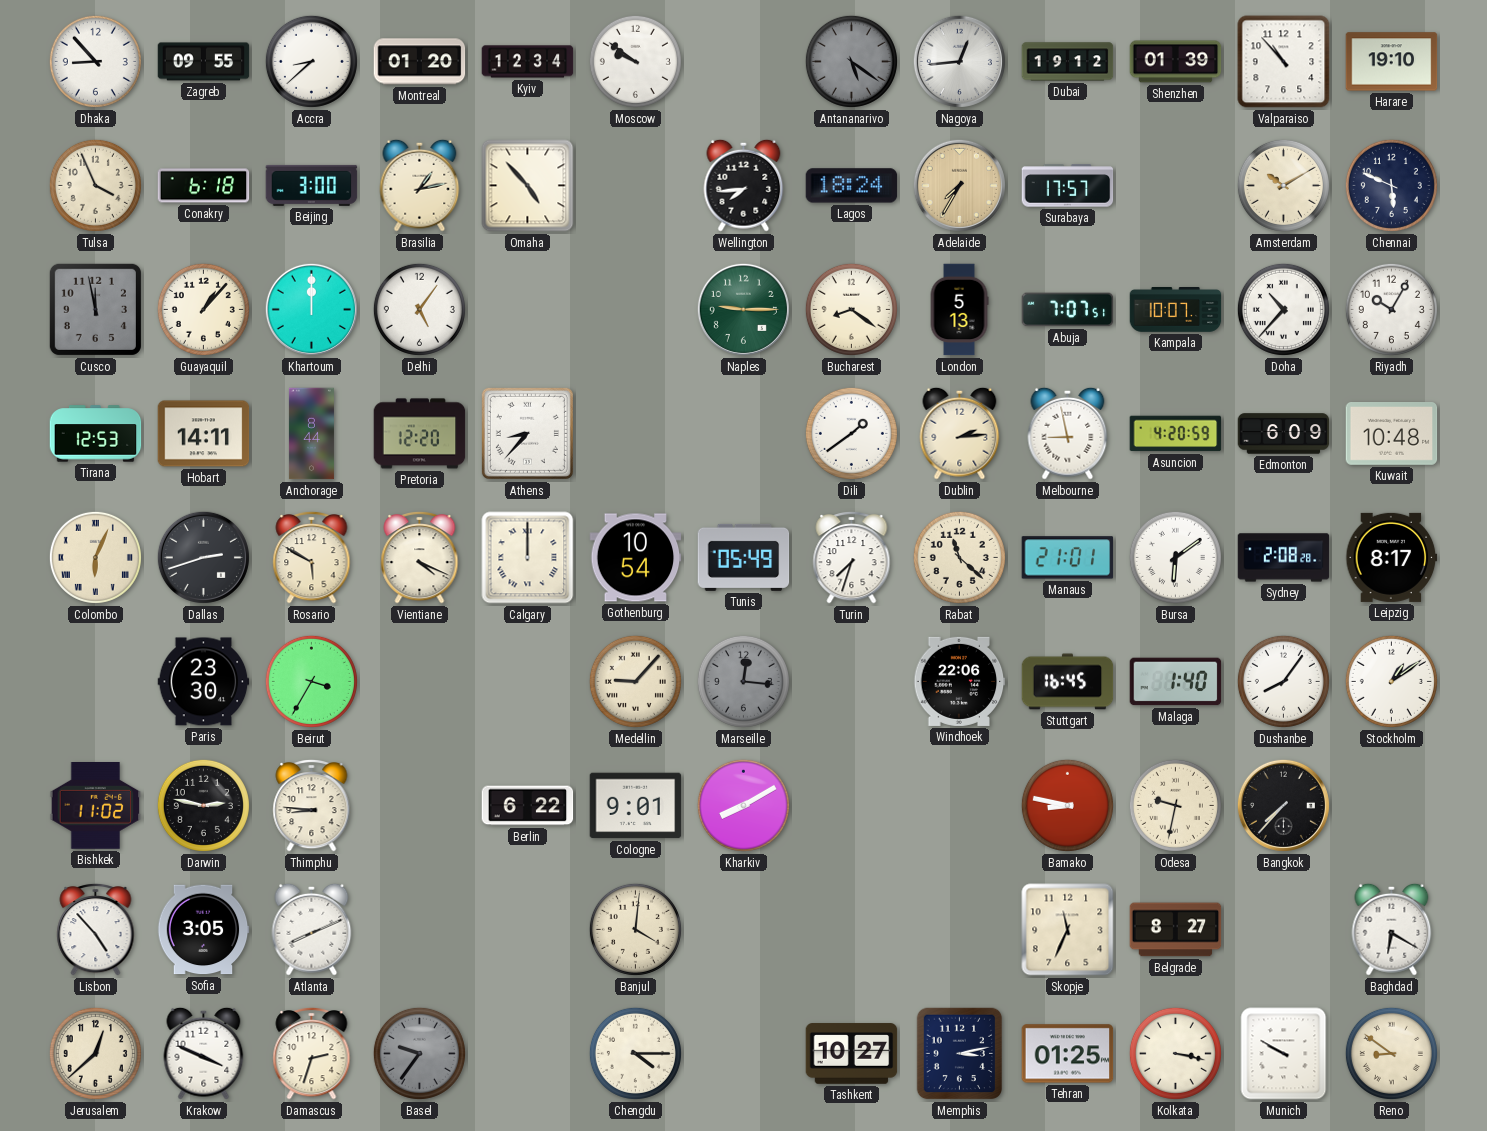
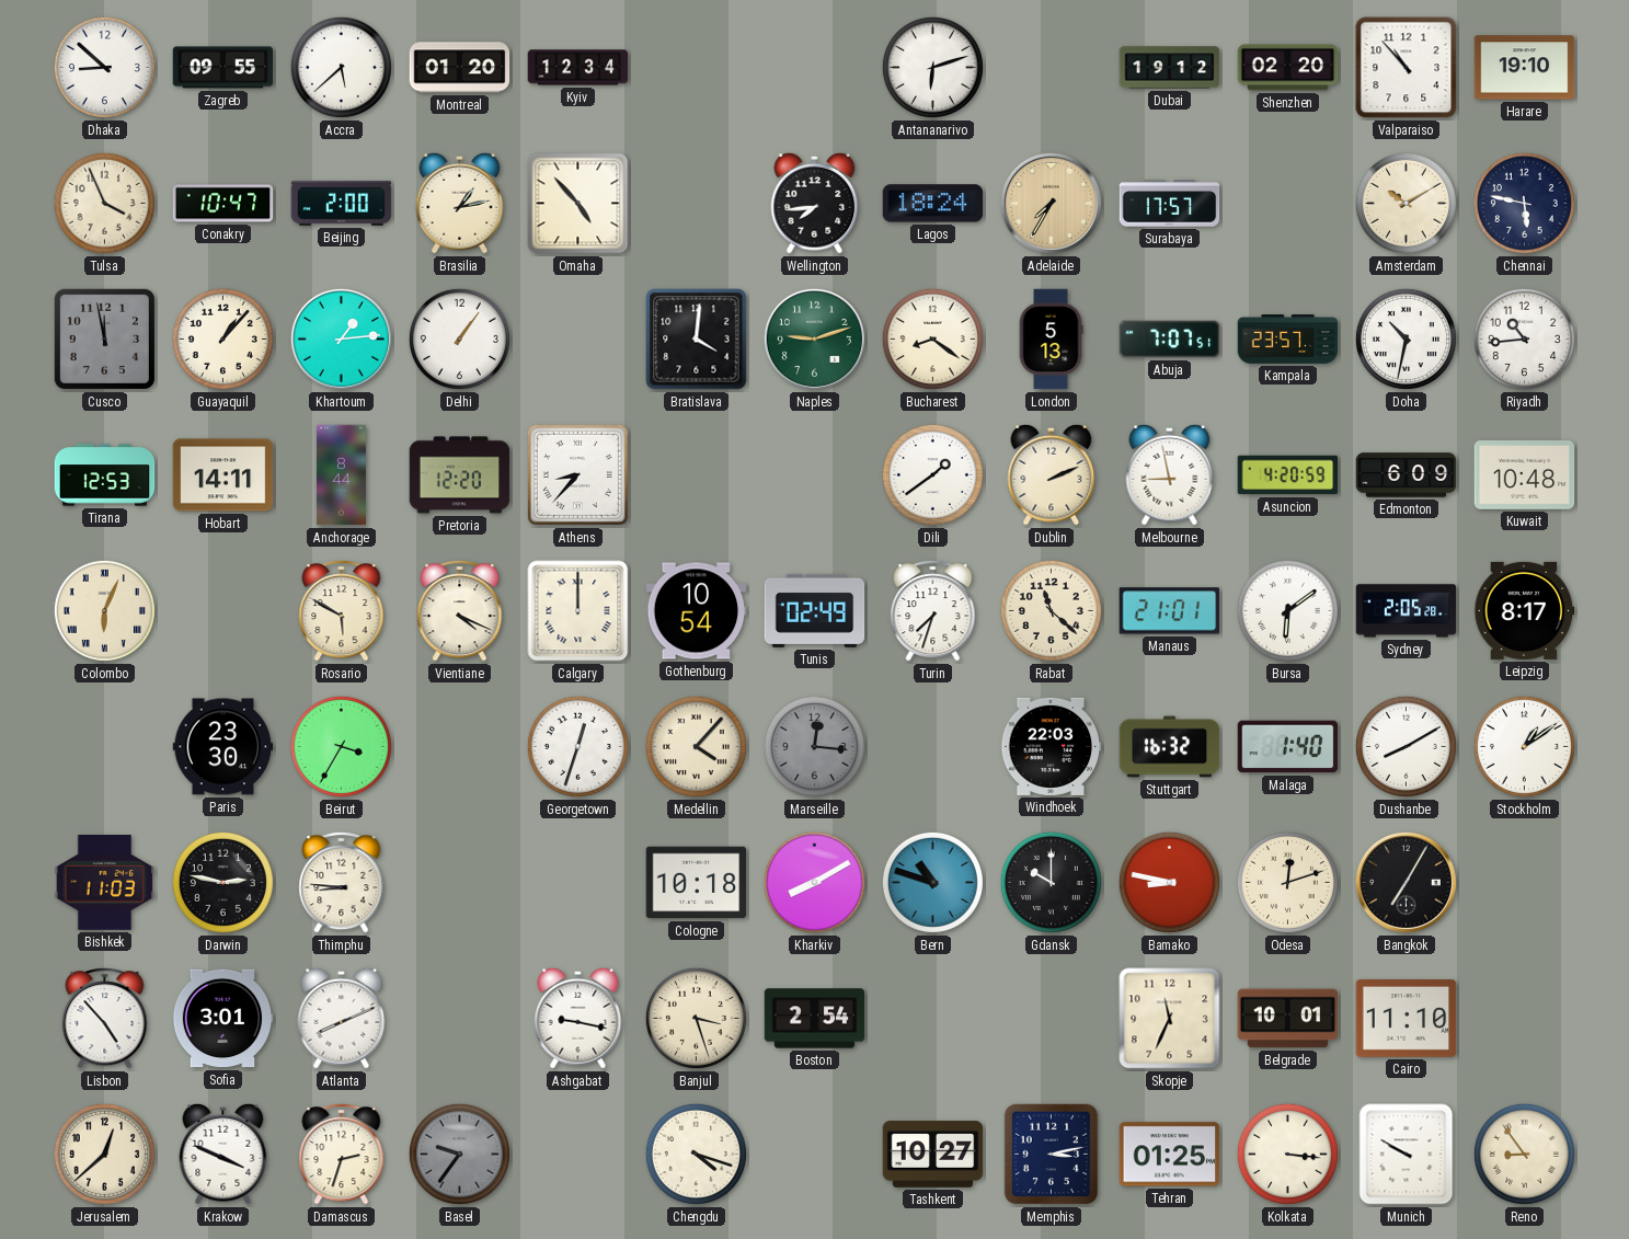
Dhaka: 8:53 -> 8:52
Accra: 8:38 -> 5:38
Moscow: 9:51 -> none
Antananarivo: 5:21 -> 6:12
Antananarivo dial: grey -> white
Nagoya: 12:44 -> none
Shenzhen: 01:39 -> 02:20
Conakry: 6:18 -> 10:47
Beijing: 3:00 -> 2:00
Chennai: 5:49 -> 5:47
Khartoum: 12:00 -> 1:14
Delhi: 5:06 -> 1:06
Bratislava: none -> 4:01
Naples: 9:15 -> 9:12
Kampala: 10:07 -> 23:57
Doha: 10:37 -> 10:32
Riyadh: 10:05 -> 10:44
Dublin: 2:14 -> 2:11
Dallas: 2:42 -> none
Tunis: 05:49 -> 02:49
Sydney: 2:08 -> 2:05
Georgetown: none -> 12:33
Medellin: 9:07 -> 4:07
Windhoek: 22:06 -> 22:03
Stuttgart: 16:45 -> 16:32
Dushanbe: 8:06 -> 8:10
Bishkek: 11:02 -> 11:03
Berlin: 6:22 -> none
Cologne: 9:01 -> 10:18
Bern: none -> 10:48
Gdansk: none -> 10:00
Odesa: 9:32 -> 12:12
Bangkok: 7:37 -> 7:05
Sofia: 3:05 -> 3:01
Ashgabat: none -> 9:17
Banjul: 4:01 -> 3:27
Boston: none -> 2:54
Belgrade: 8:27 -> 10:01
Cairo: none -> 11:10
Baghdad: 6:20 -> none
Chengdu: 4:15 -> 4:18
Kolkata: 3:17 -> 3:16
Reno: 8:51 -> 8:54
